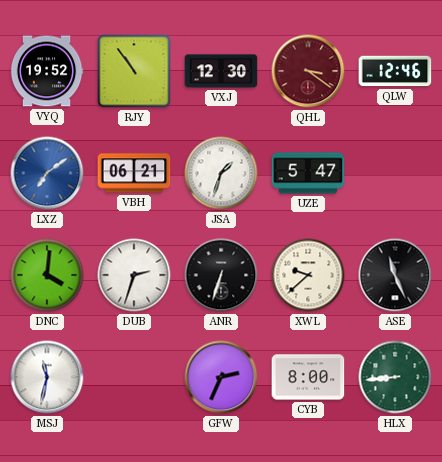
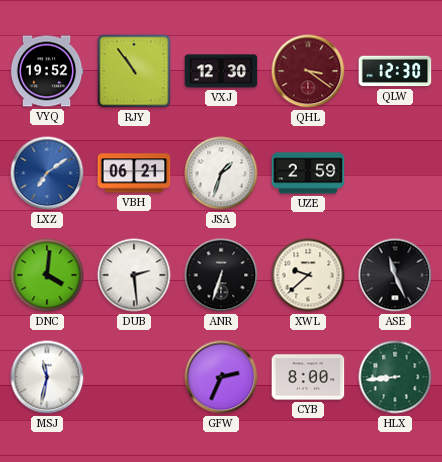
QLW: 12:46 -> 12:30
UZE: 5:47 -> 2:59
DUB: 2:33 -> 2:29
